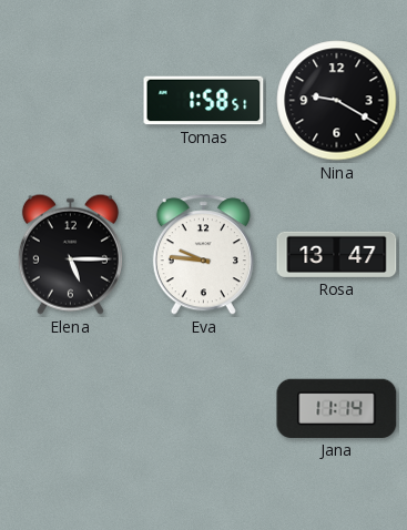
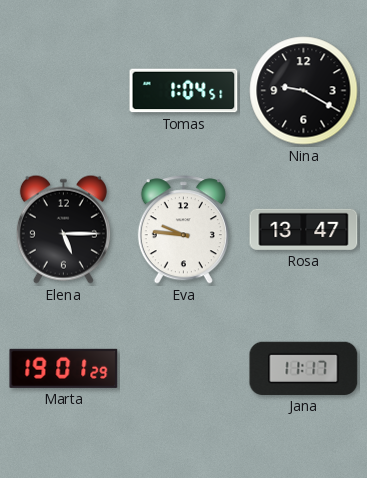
Tomas: 1:58 -> 1:04
Marta: none -> 19:01
Jana: 11:14 -> 11:17
